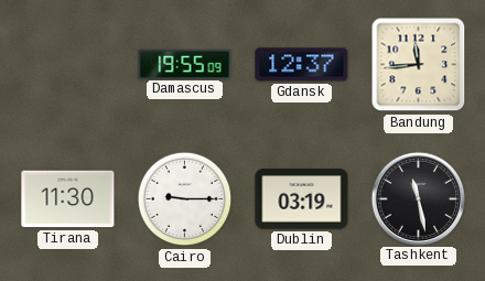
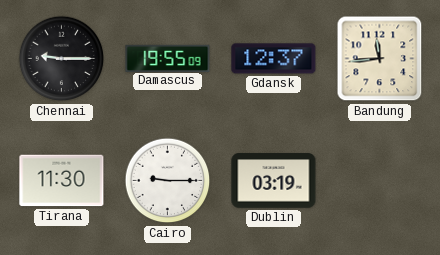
Chennai: none -> 9:15
Tashkent: 11:28 -> none
